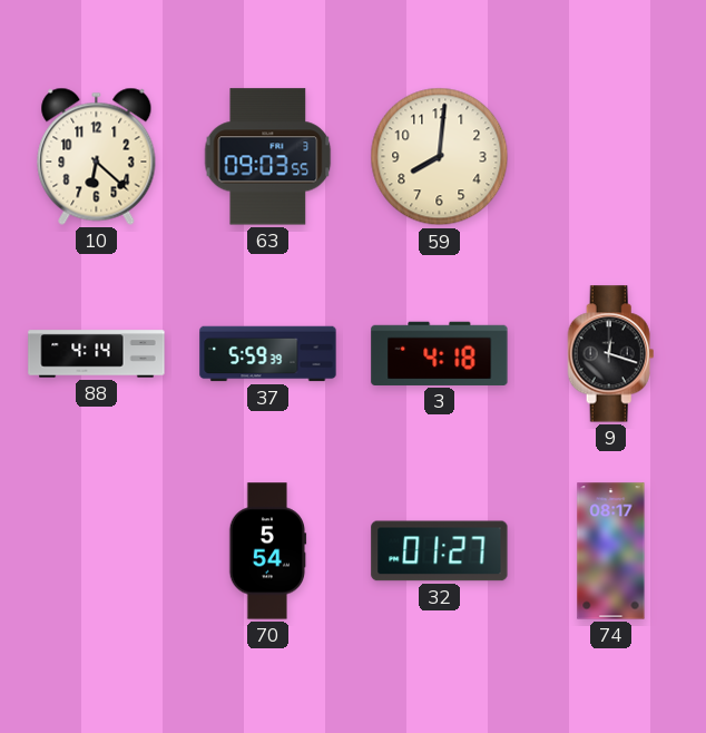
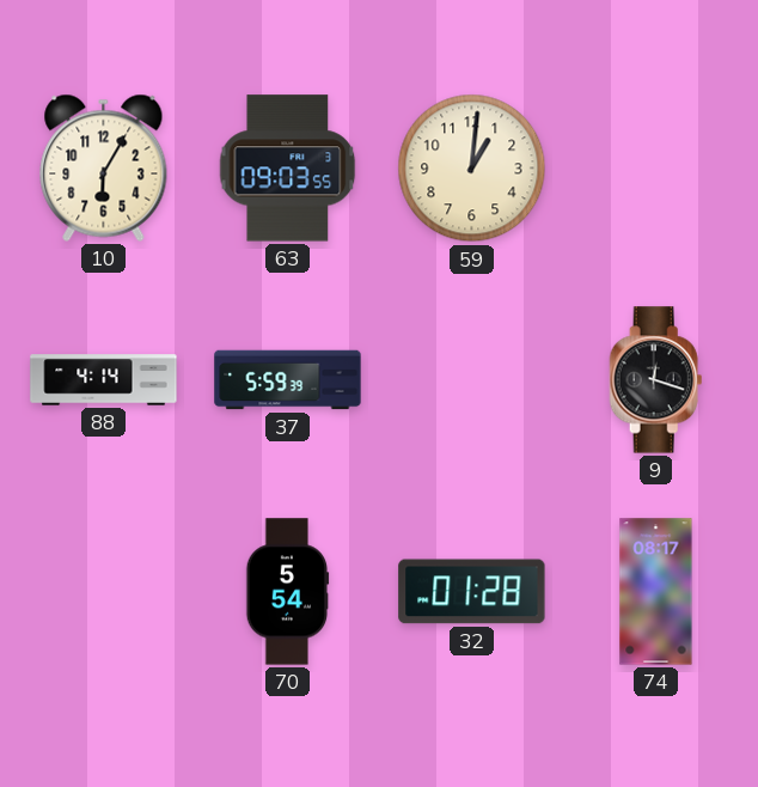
10: 6:22 -> 6:05
59: 8:01 -> 1:01
3: 4:18 -> none
32: 01:27 -> 01:28
